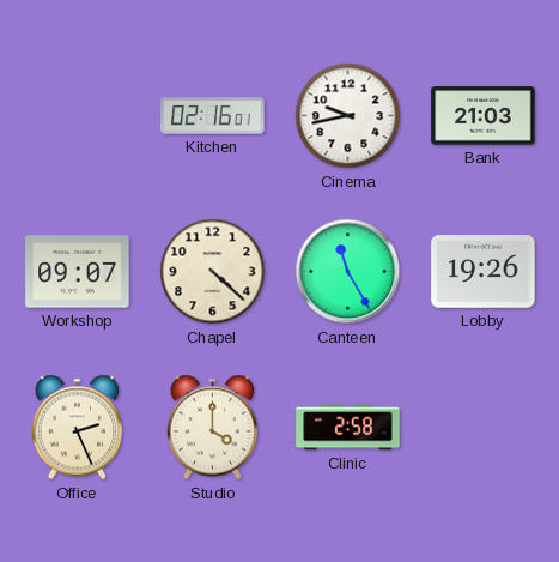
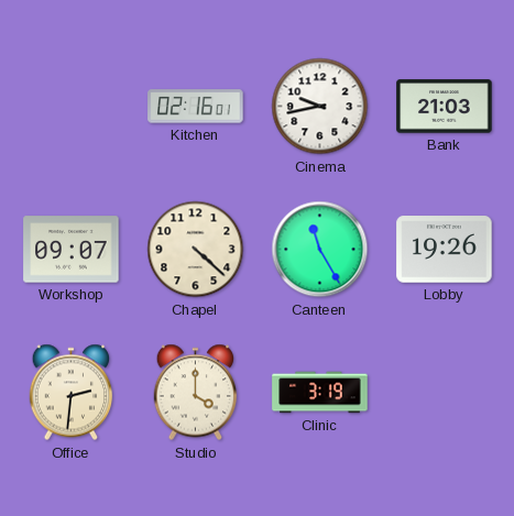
Office: 2:26 -> 2:31
Clinic: 2:58 -> 3:19
